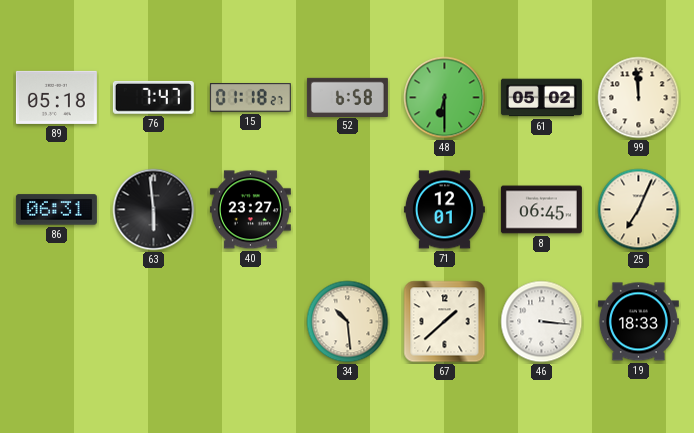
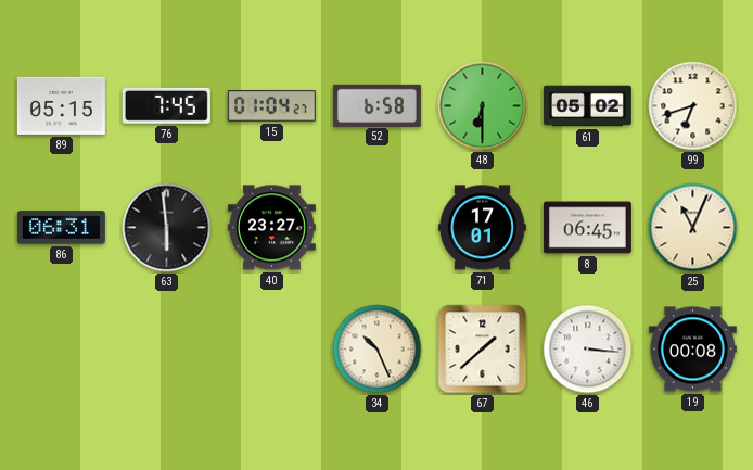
89: 05:18 -> 05:15
76: 7:47 -> 7:45
15: 01:18 -> 01:04
99: 11:59 -> 6:42
71: 12:01 -> 17:01
25: 7:04 -> 11:04
34: 10:29 -> 10:26
19: 18:33 -> 00:08
